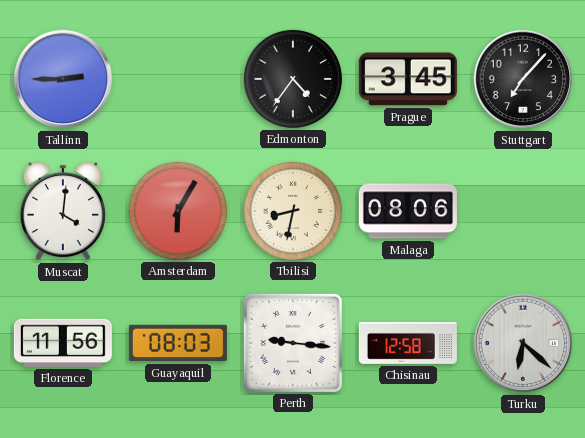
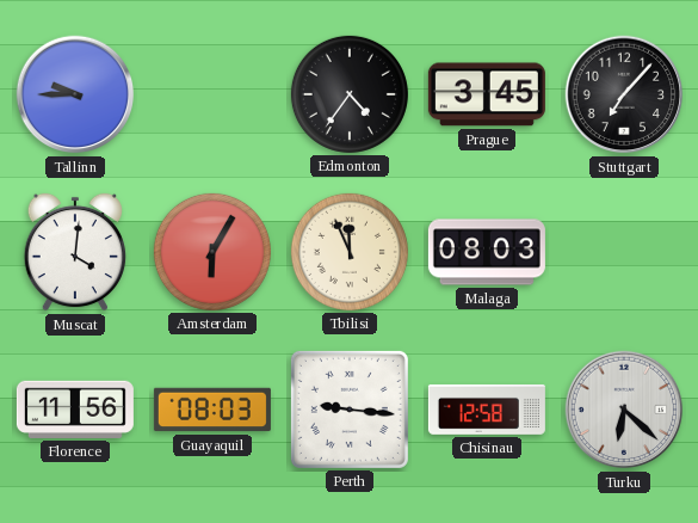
Tallinn: 2:45 -> 9:45
Tbilisi: 8:32 -> 11:56
Malaga: 08:06 -> 08:03
